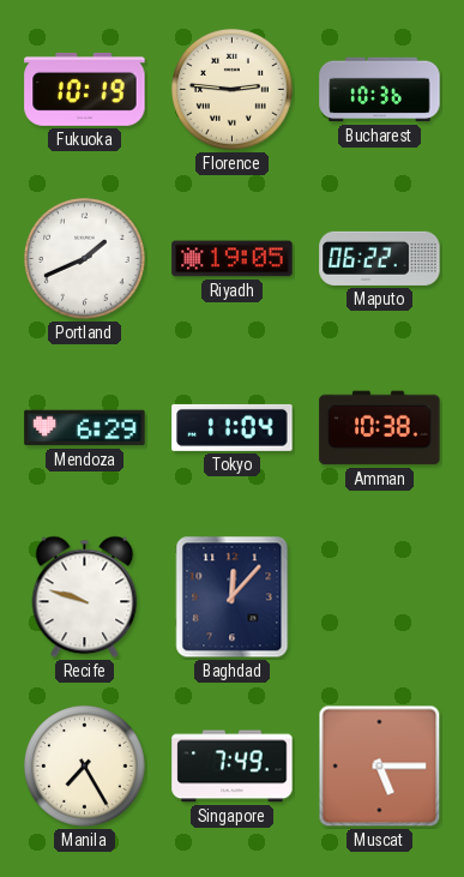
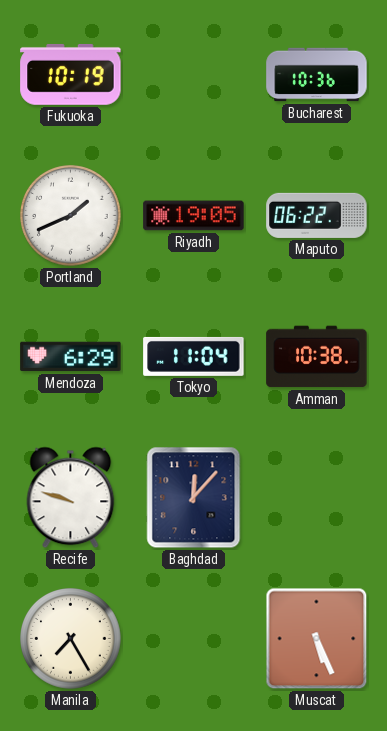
Florence: 2:46 -> none
Singapore: 7:49 -> none
Muscat: 5:15 -> 5:26
